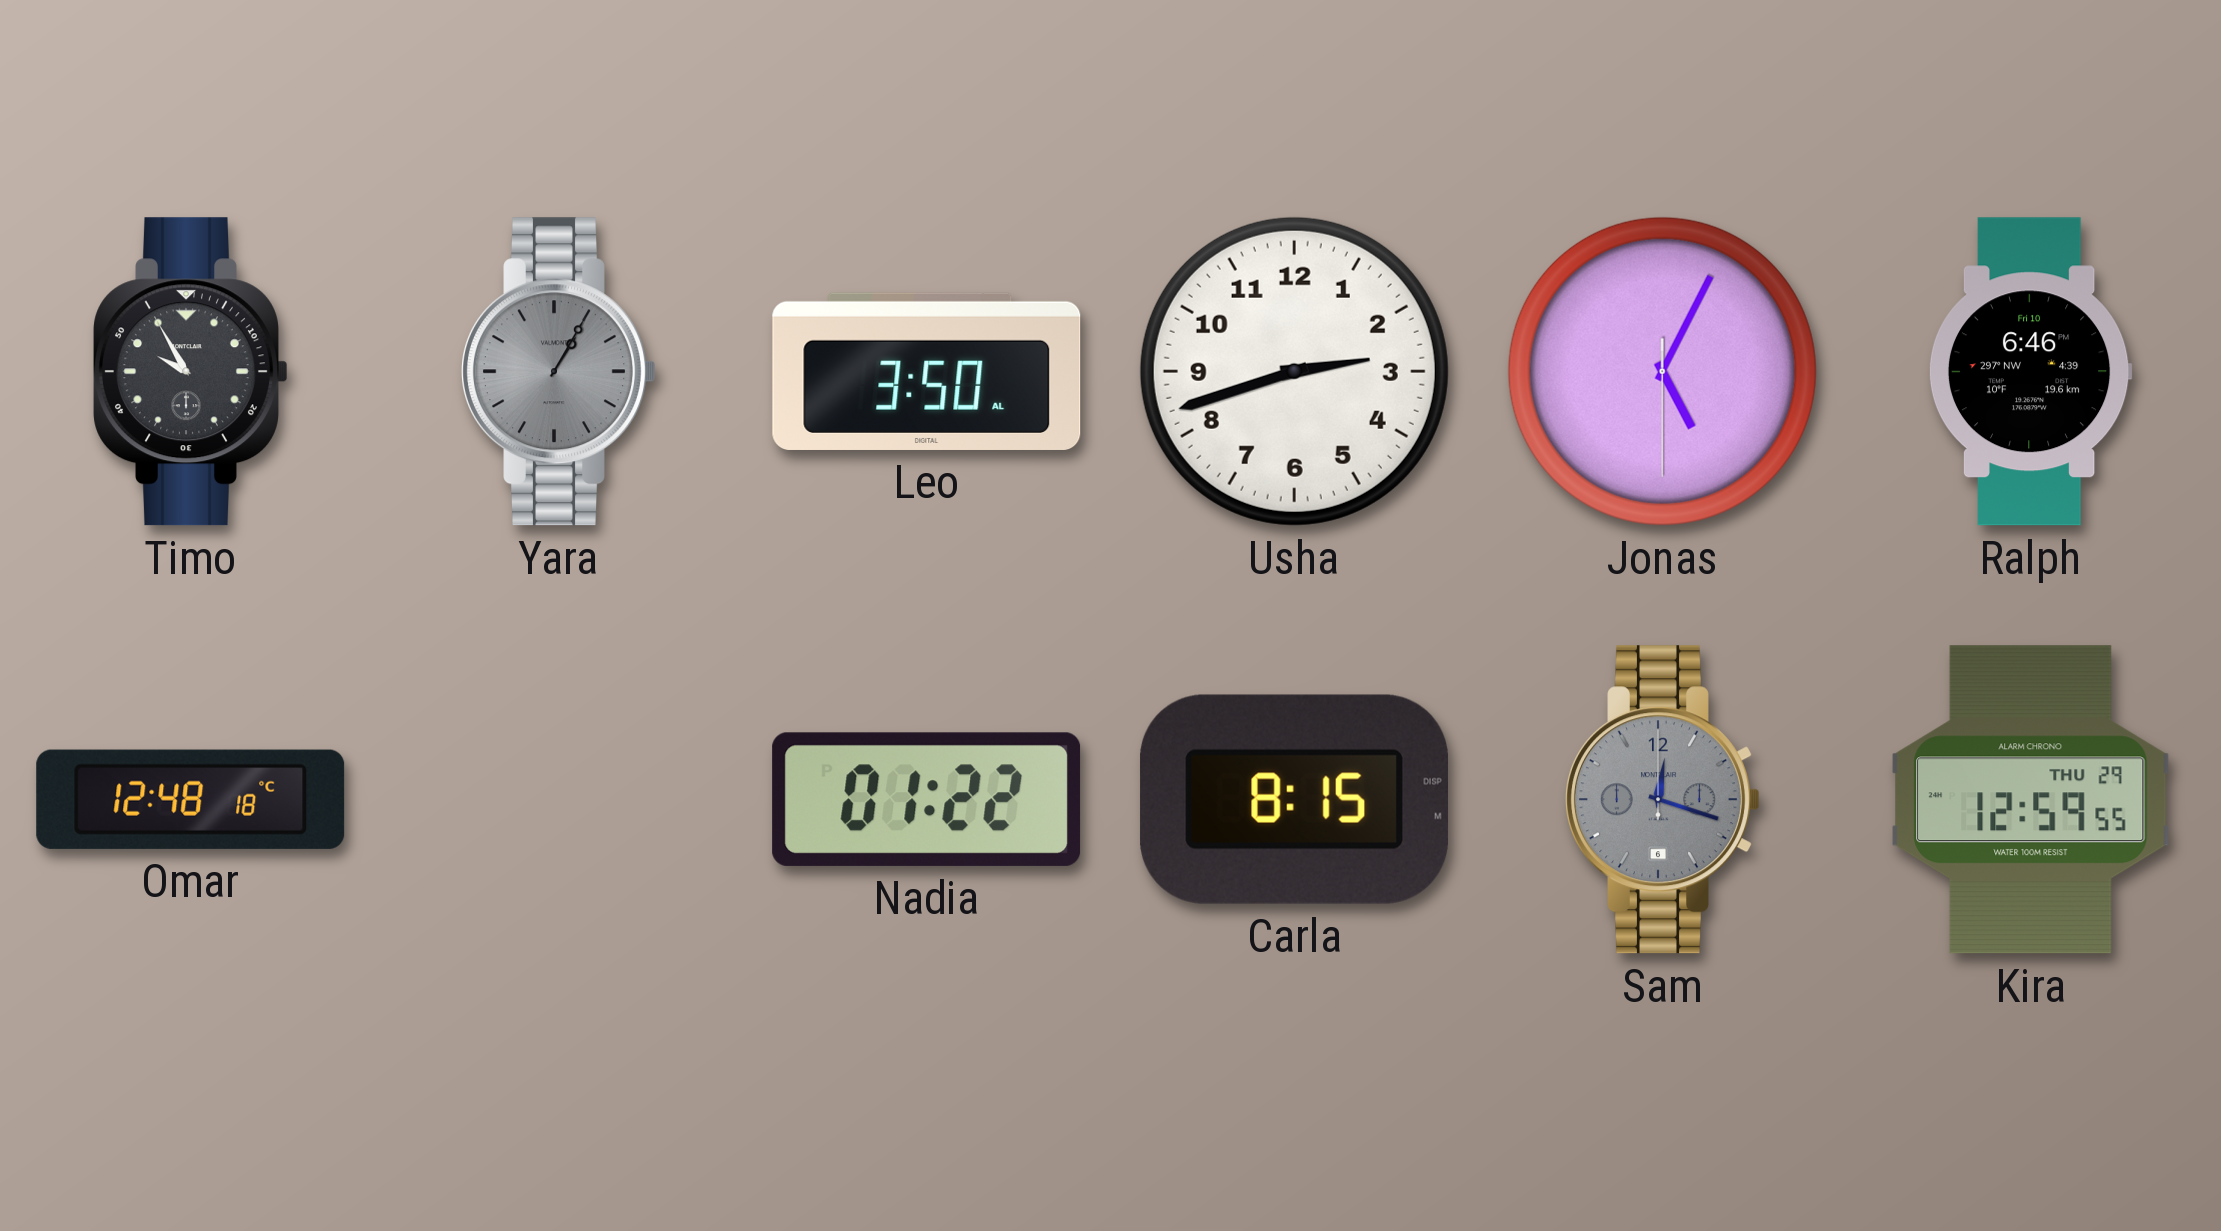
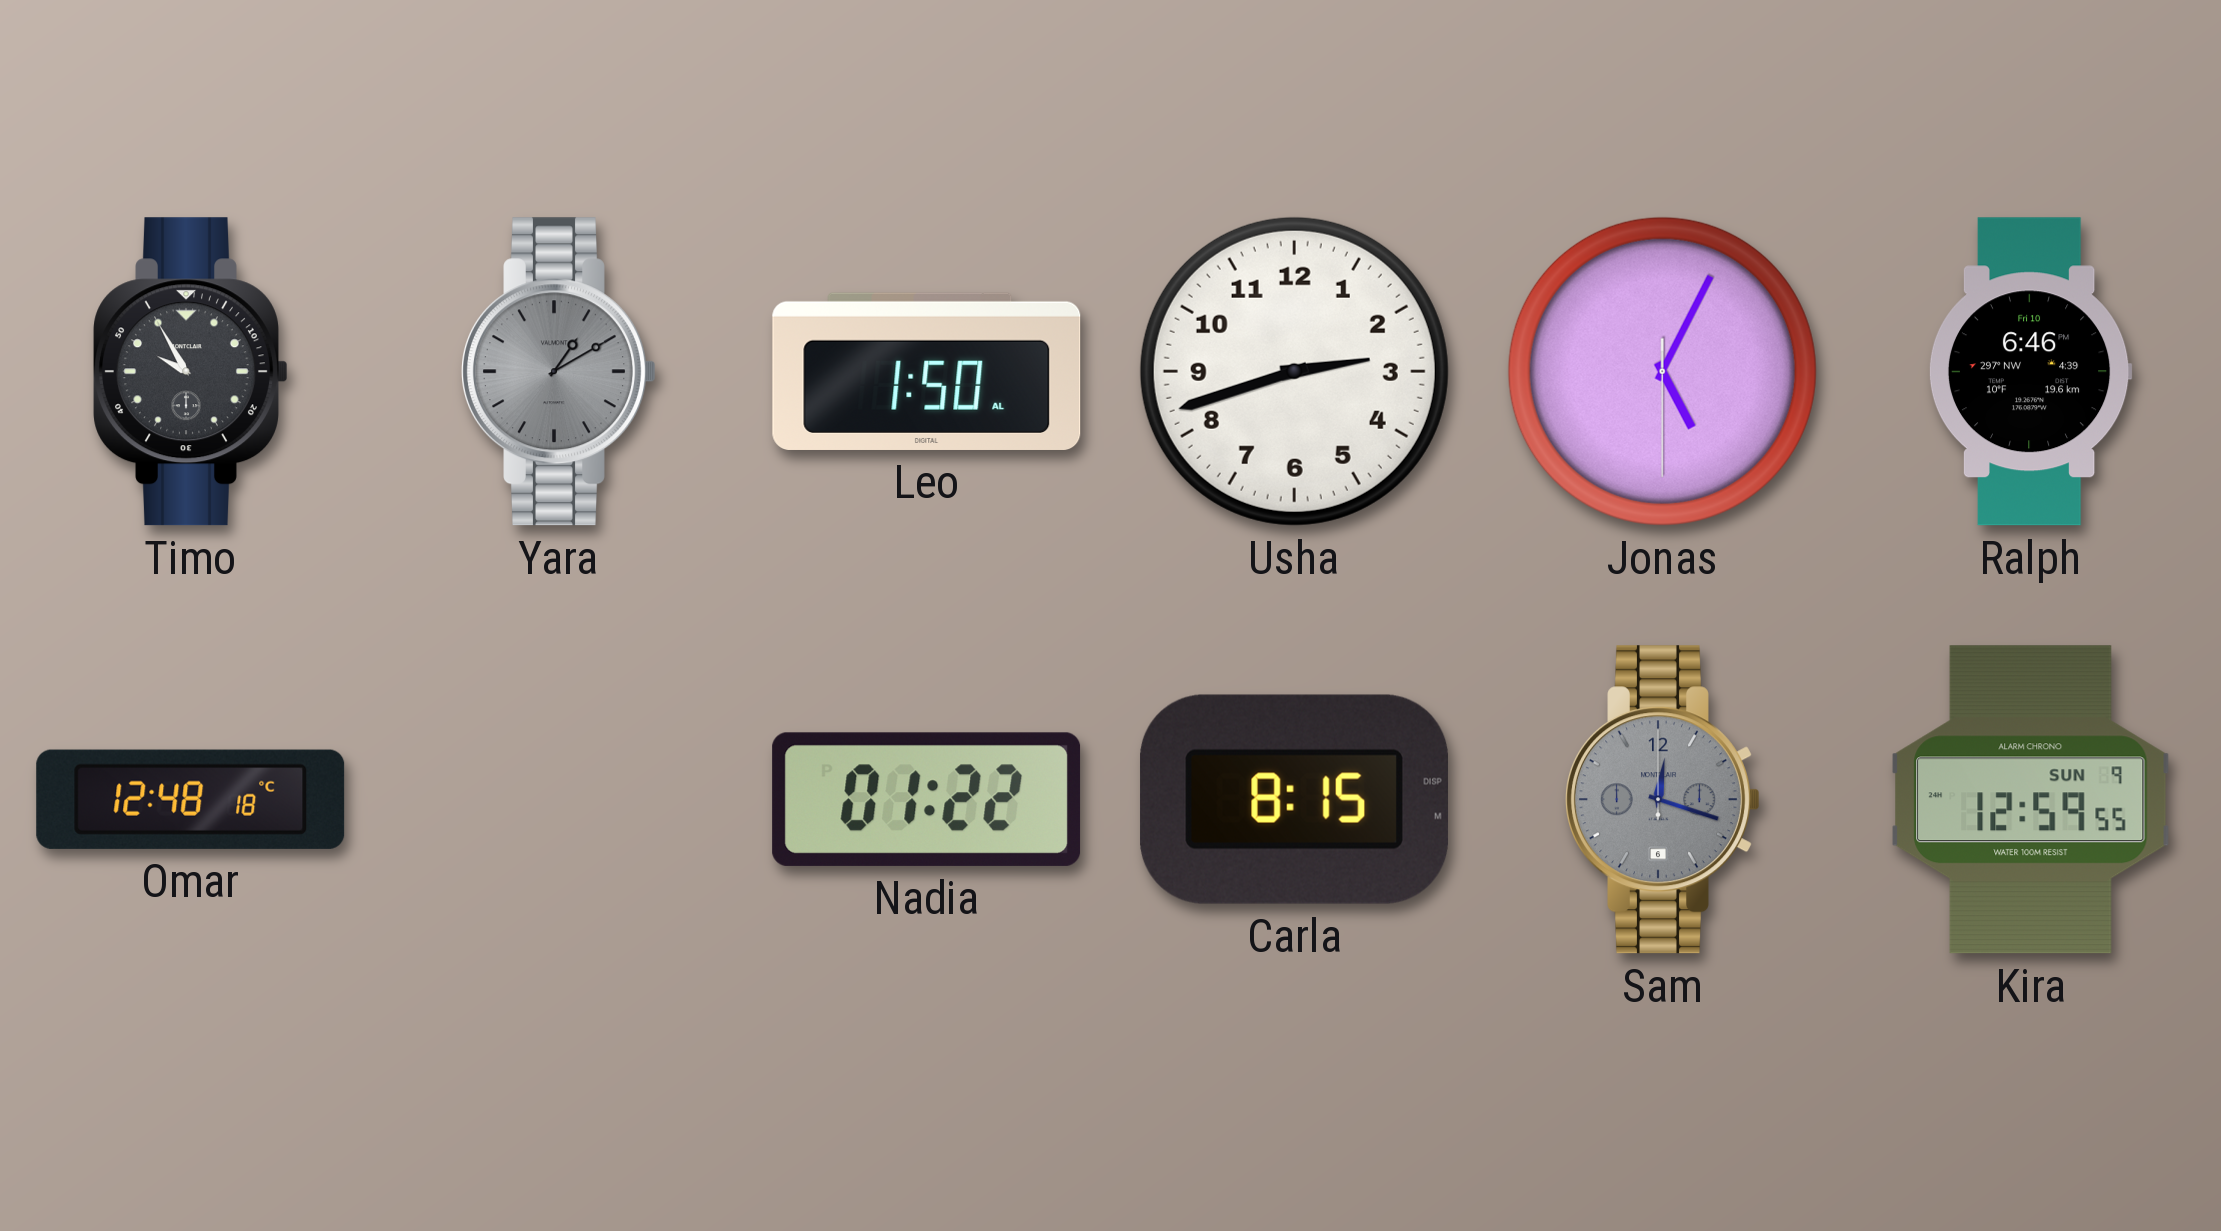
Yara: 1:05 -> 1:10
Leo: 3:50 -> 1:50
Kira date: THU 29 -> SUN 9
